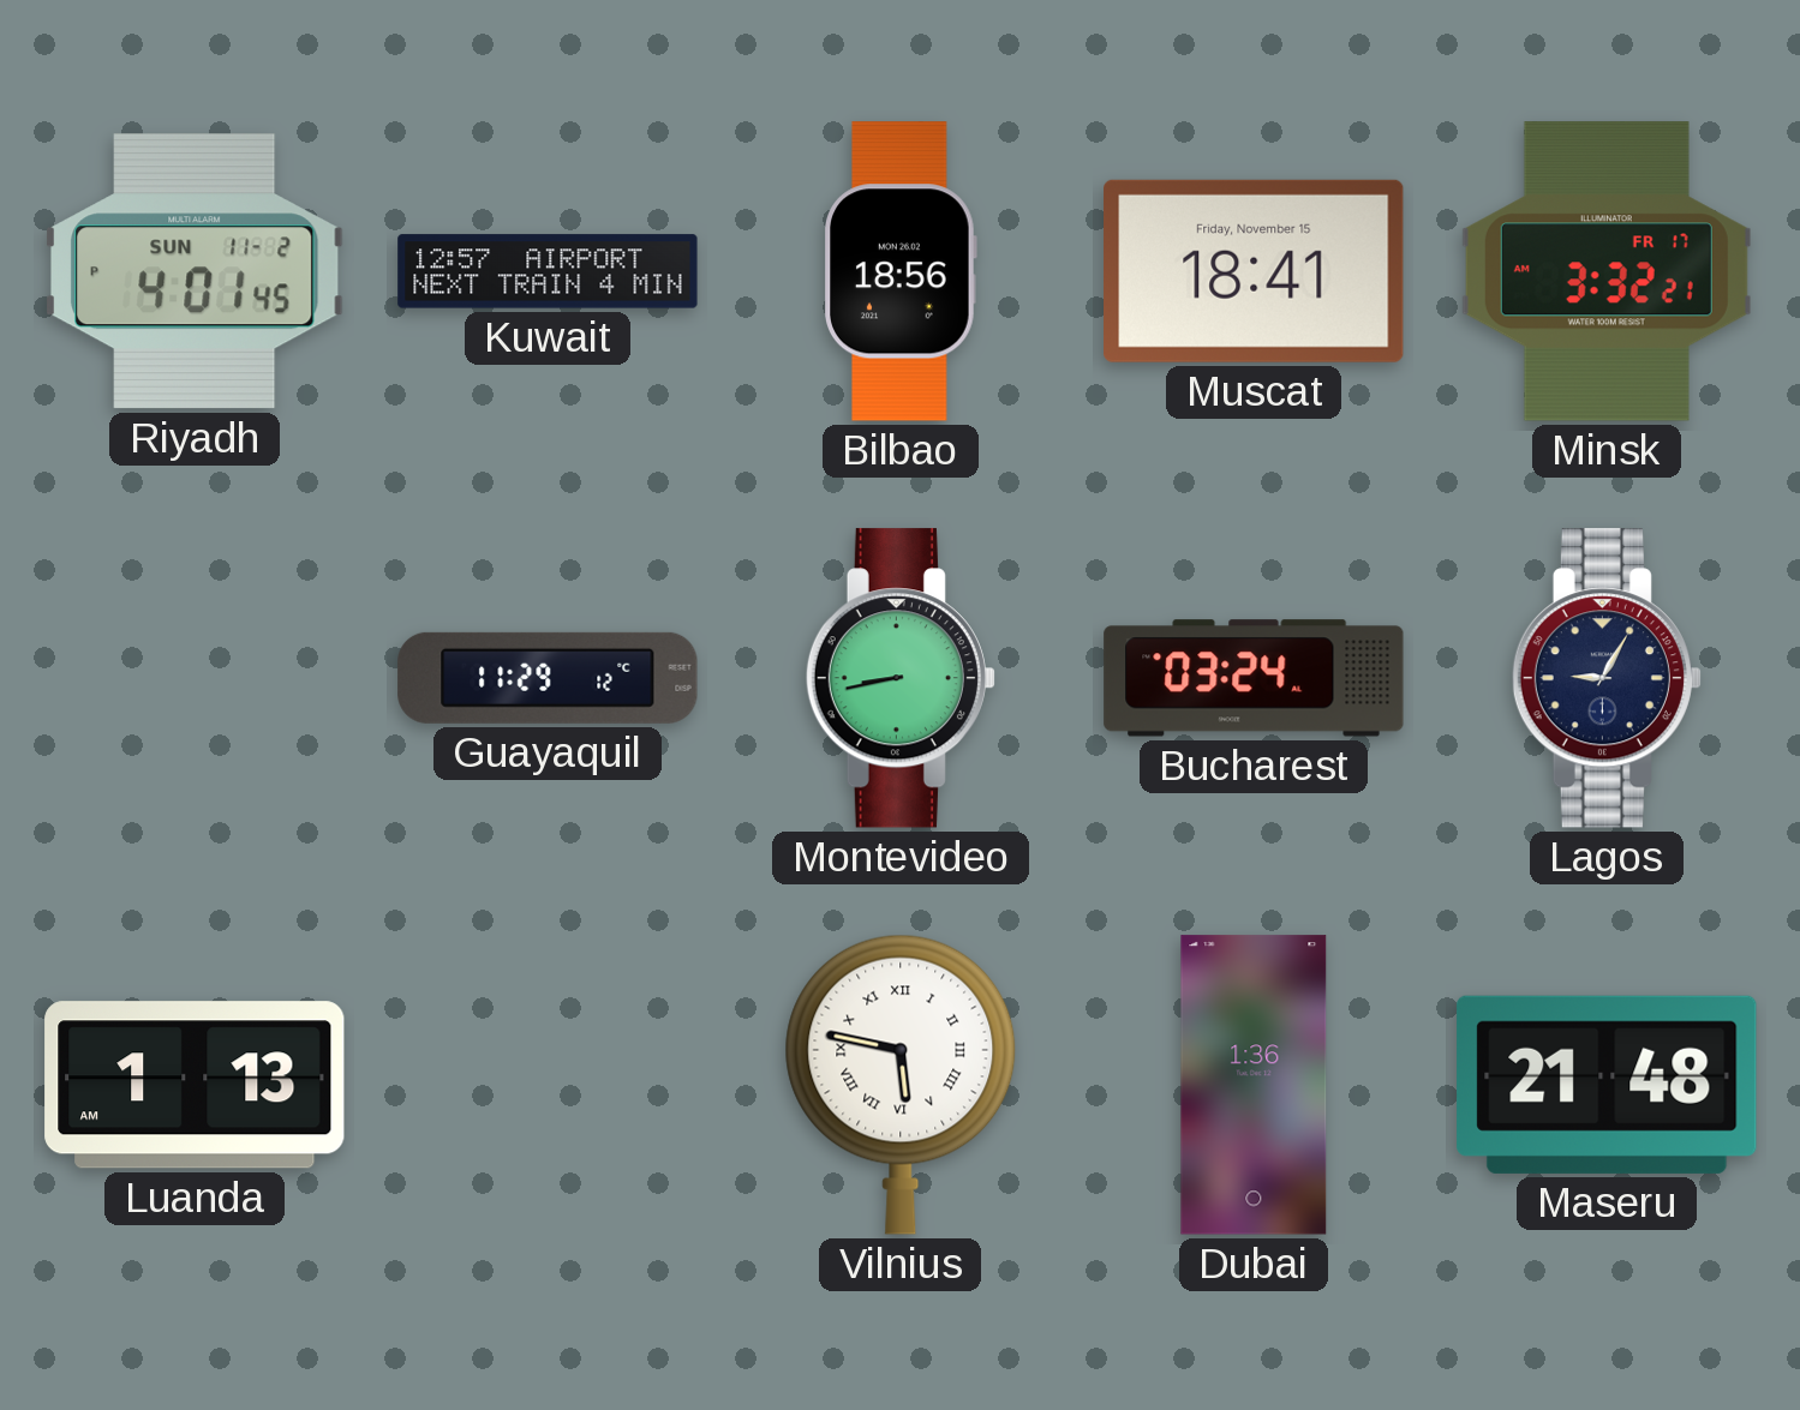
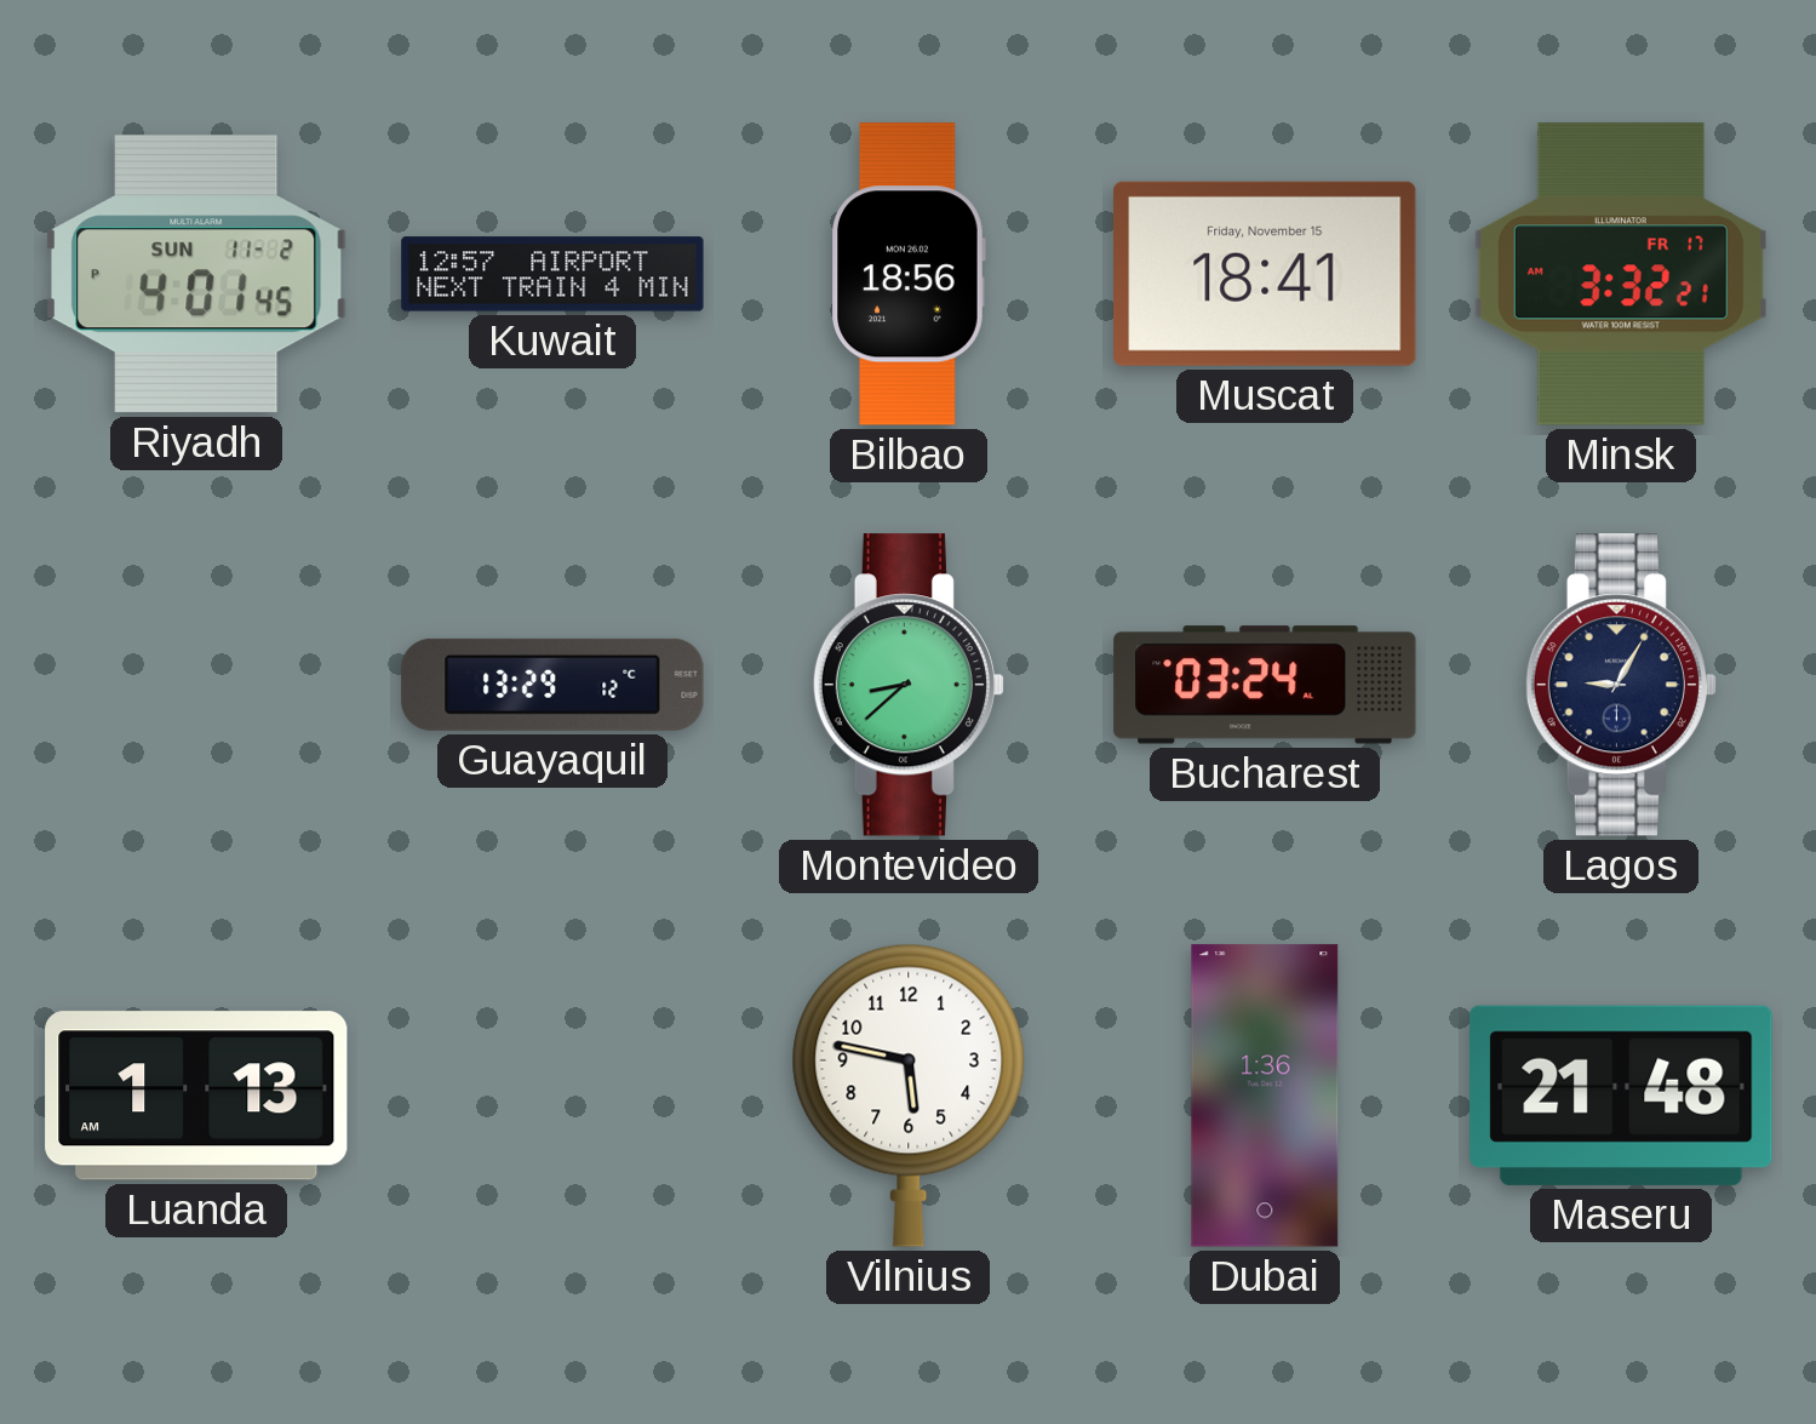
Guayaquil: 11:29 -> 13:29
Montevideo: 8:43 -> 8:38
Vilnius numerals: Roman -> Arabic
